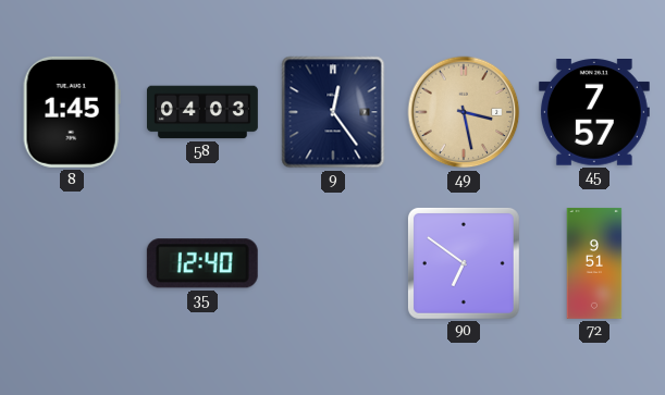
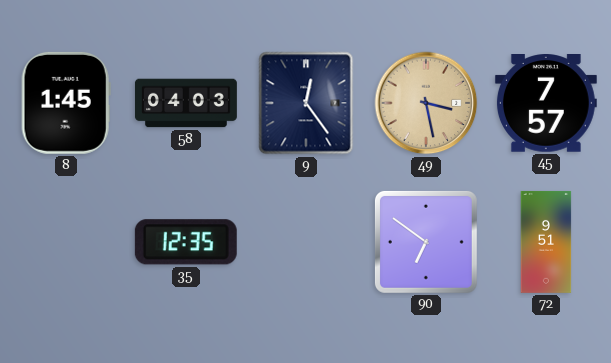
35: 12:40 -> 12:35
